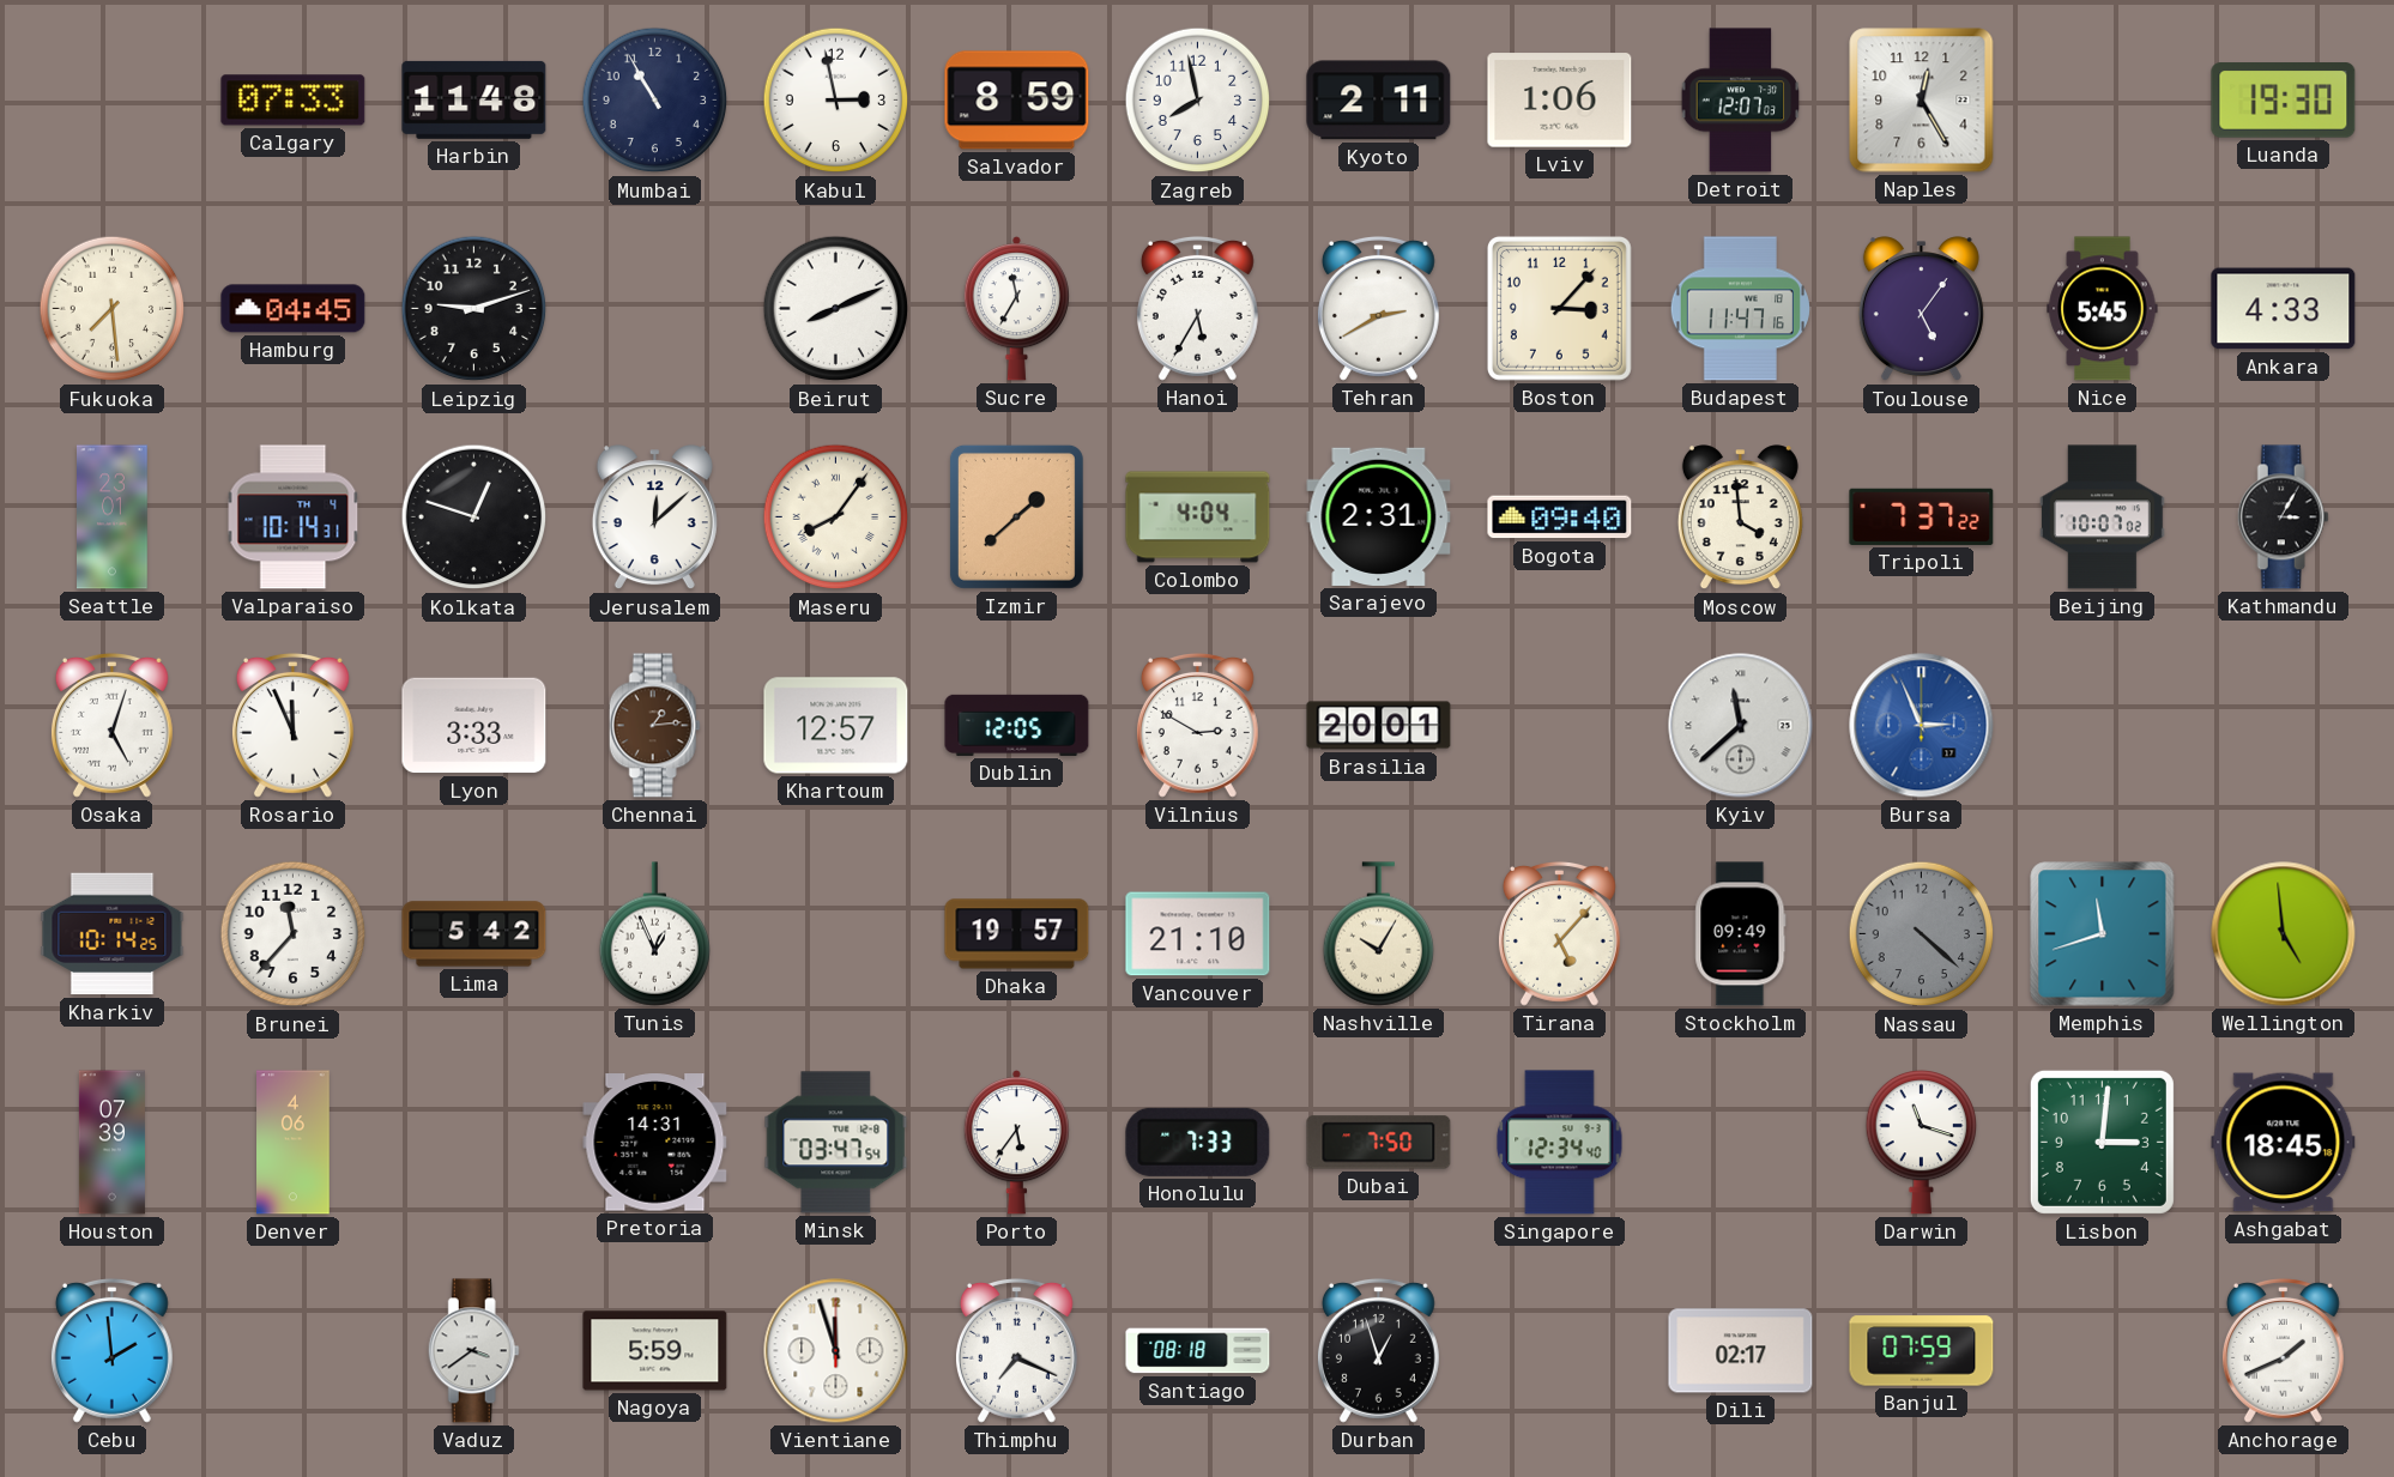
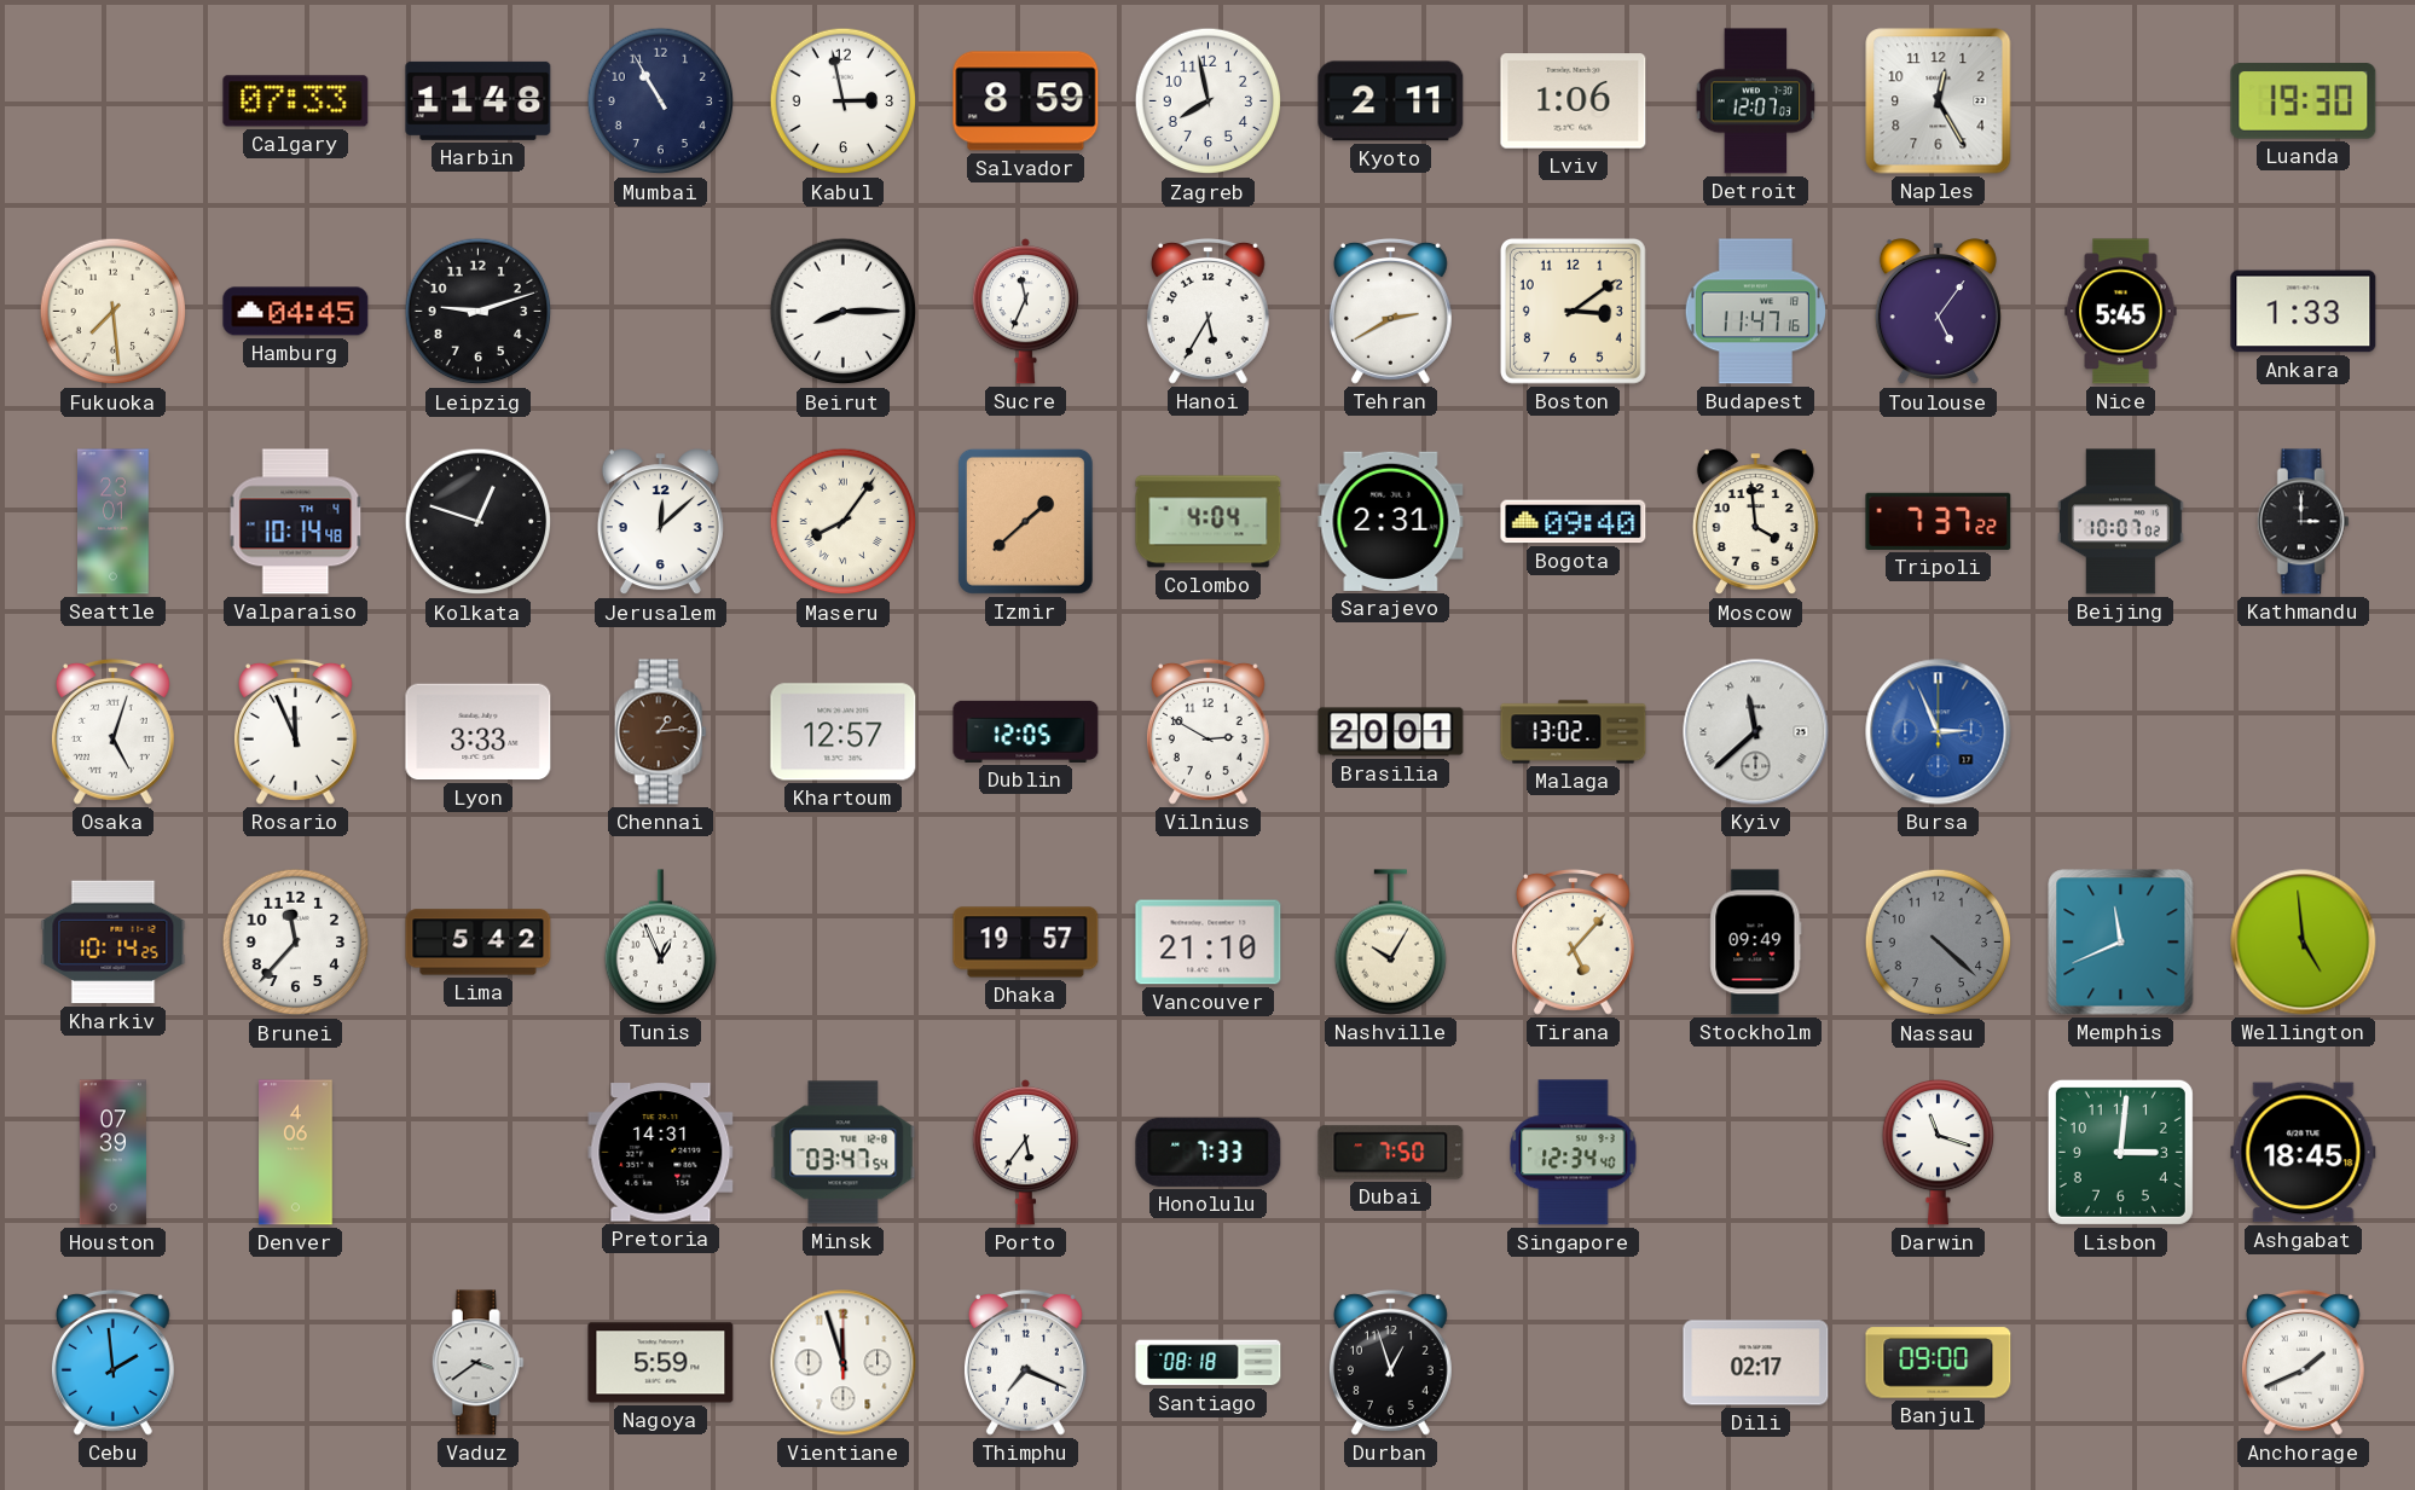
Beirut: 8:11 -> 8:15
Sucre: 11:35 -> 11:34
Boston: 3:07 -> 3:09
Ankara: 4:33 -> 1:33
Valparaiso: 10:14:31 -> 10:14:48
Kathmandu: 3:05 -> 3:00
Malaga: none -> 13:02
Memphis: 11:42 -> 11:41
Banjul: 07:59 -> 09:00
